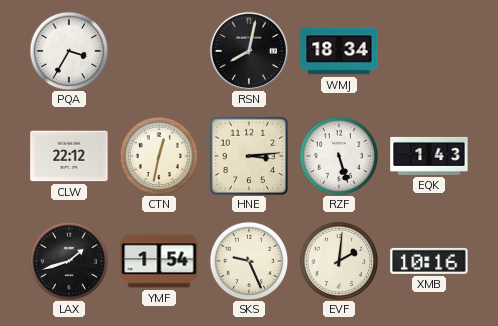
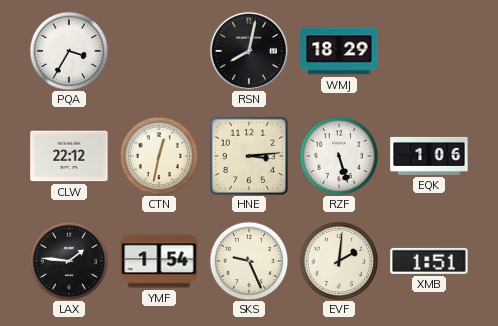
WMJ: 18:34 -> 18:29
EQK: 1:43 -> 1:06
LAX: 1:42 -> 1:46
XMB: 10:16 -> 1:51
